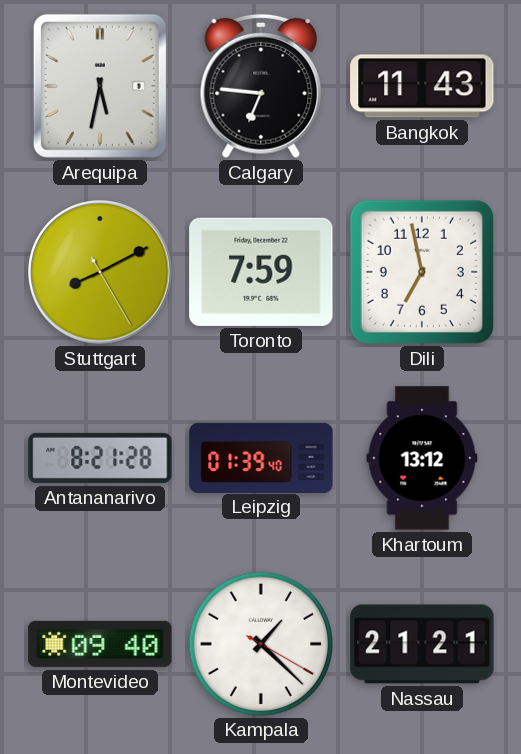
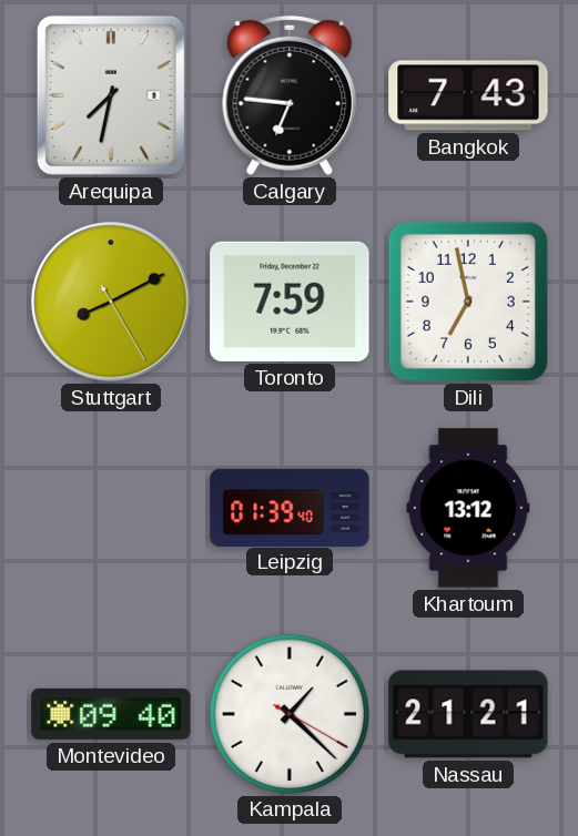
Arequipa: 5:32 -> 7:32
Bangkok: 11:43 -> 7:43
Antananarivo: 8:21 -> none
